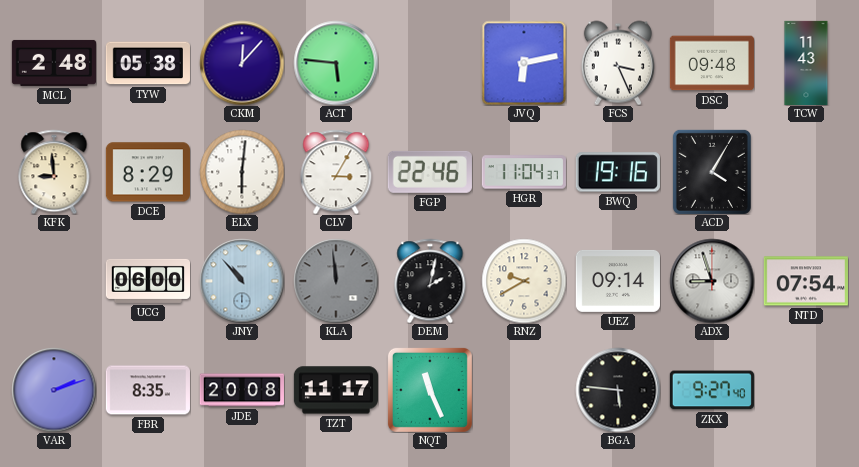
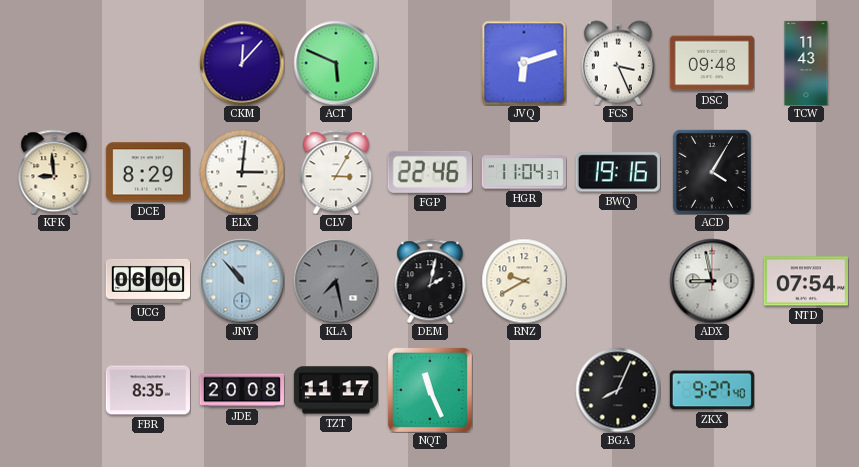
MCL: 2:48 -> none
TYW: 05:38 -> none
ACT: 5:46 -> 5:49
JVQ: 6:13 -> 6:12
ELX: 6:01 -> 3:01
KLA: 11:59 -> 7:28
UEZ: 09:14 -> none
ADX: 8:57 -> 8:58
VAR: 2:12 -> none
BGA: 5:46 -> 8:04
